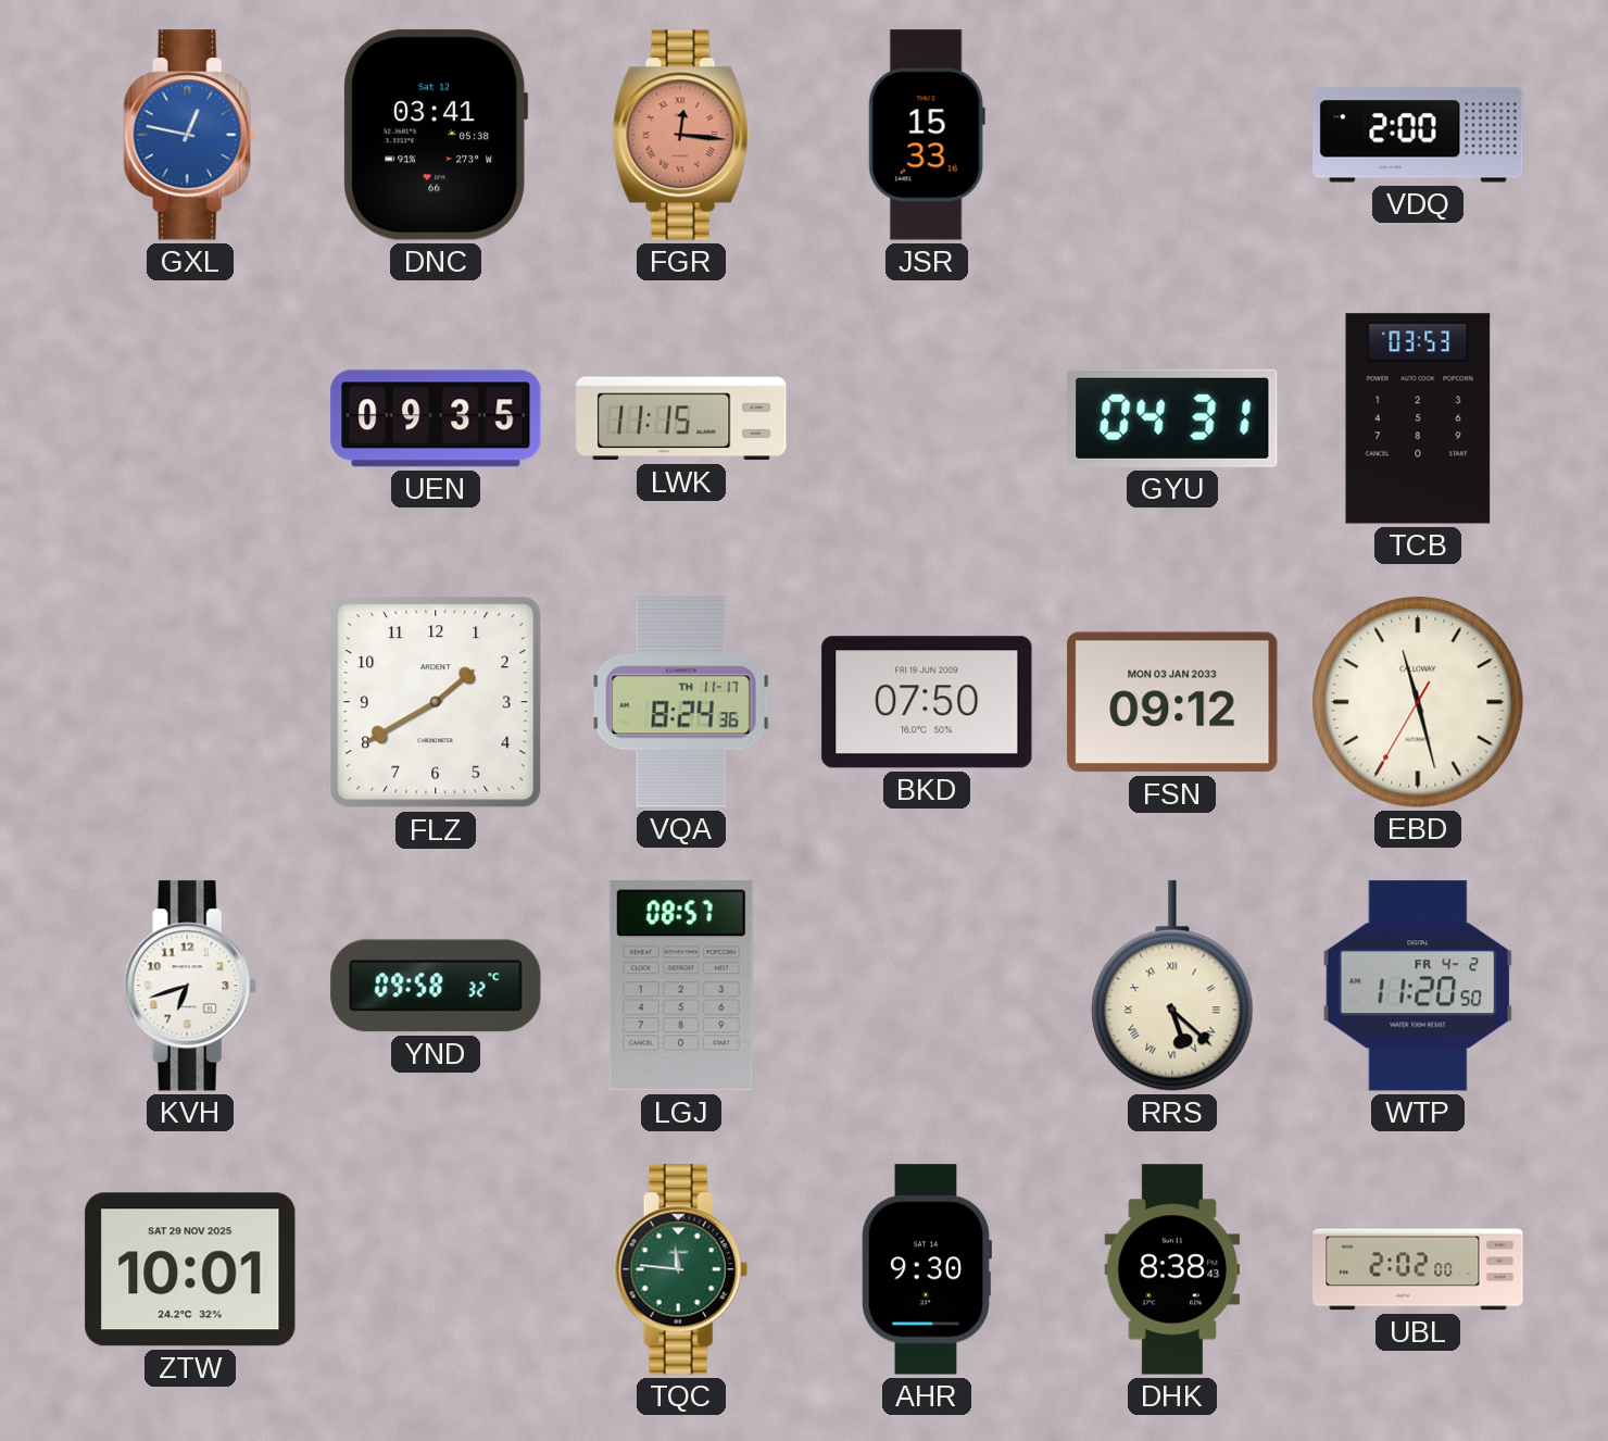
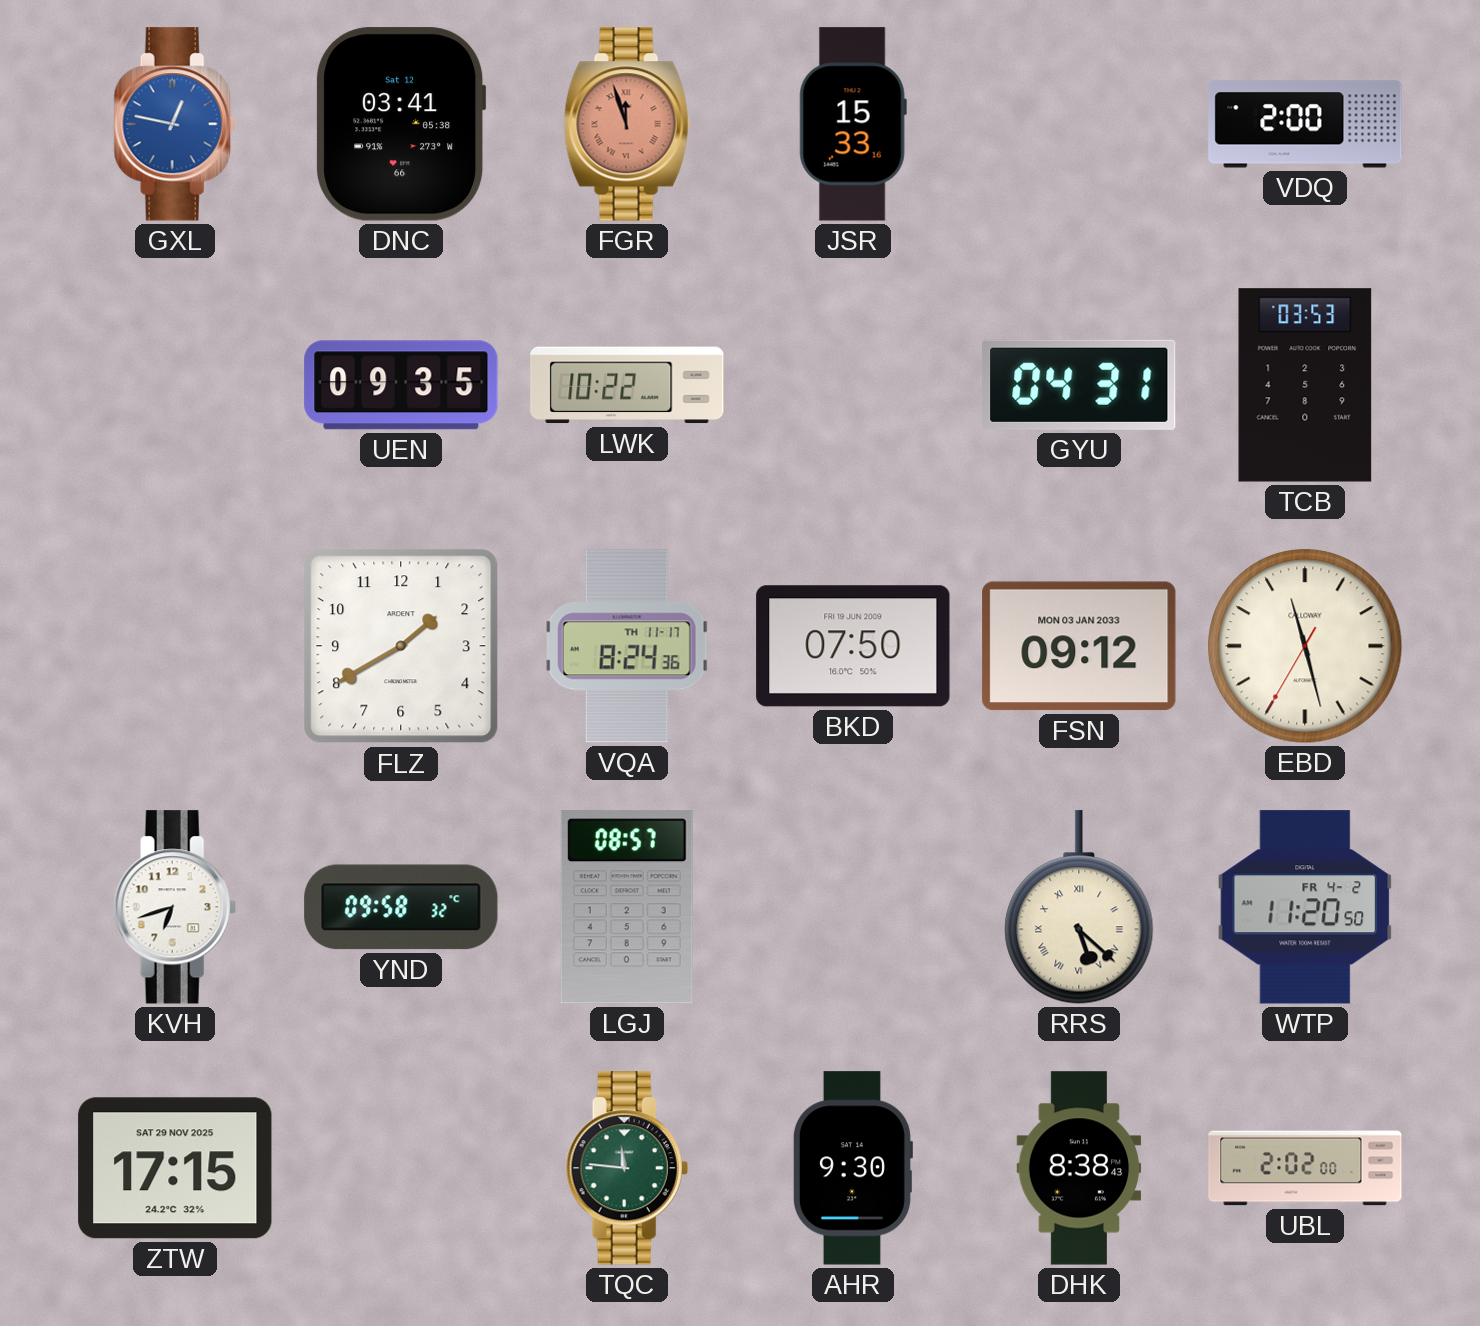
FGR: 12:16 -> 11:57
LWK: 11:15 -> 10:22
ZTW: 10:01 -> 17:15
